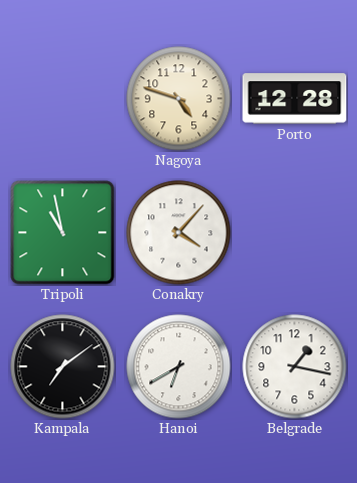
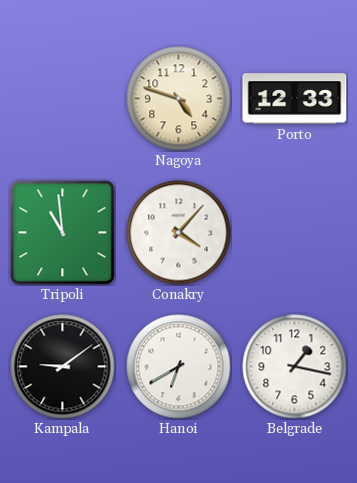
Porto: 12:28 -> 12:33
Tripoli: 10:58 -> 10:59
Kampala: 7:09 -> 9:09
